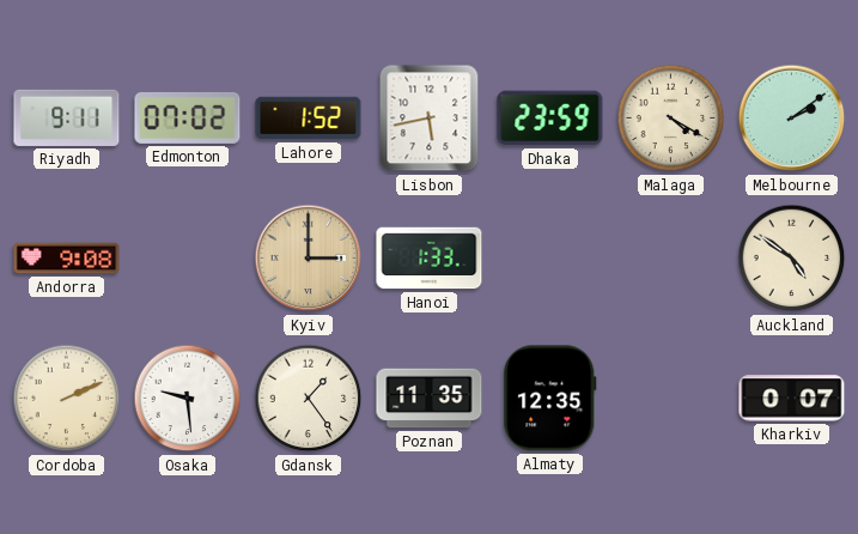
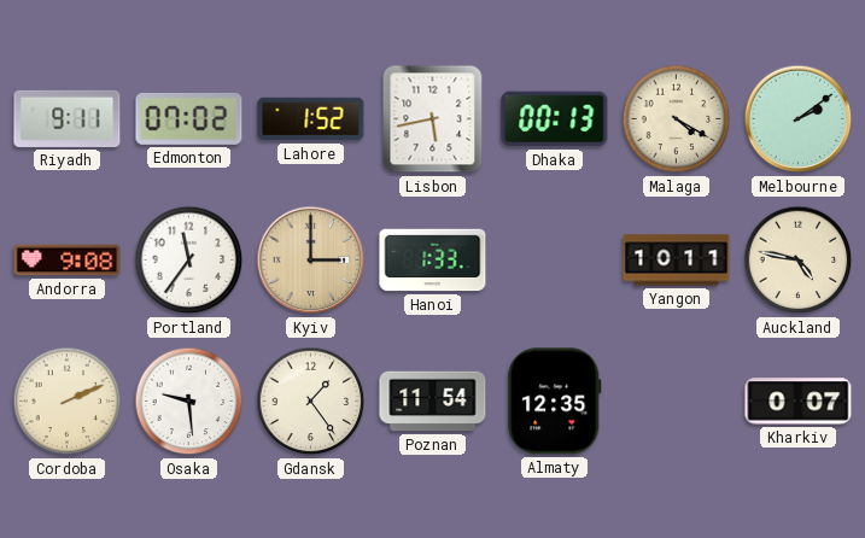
Dhaka: 23:59 -> 00:13
Portland: none -> 11:36
Yangon: none -> 10:11
Auckland: 4:51 -> 4:47
Poznan: 11:35 -> 11:54
